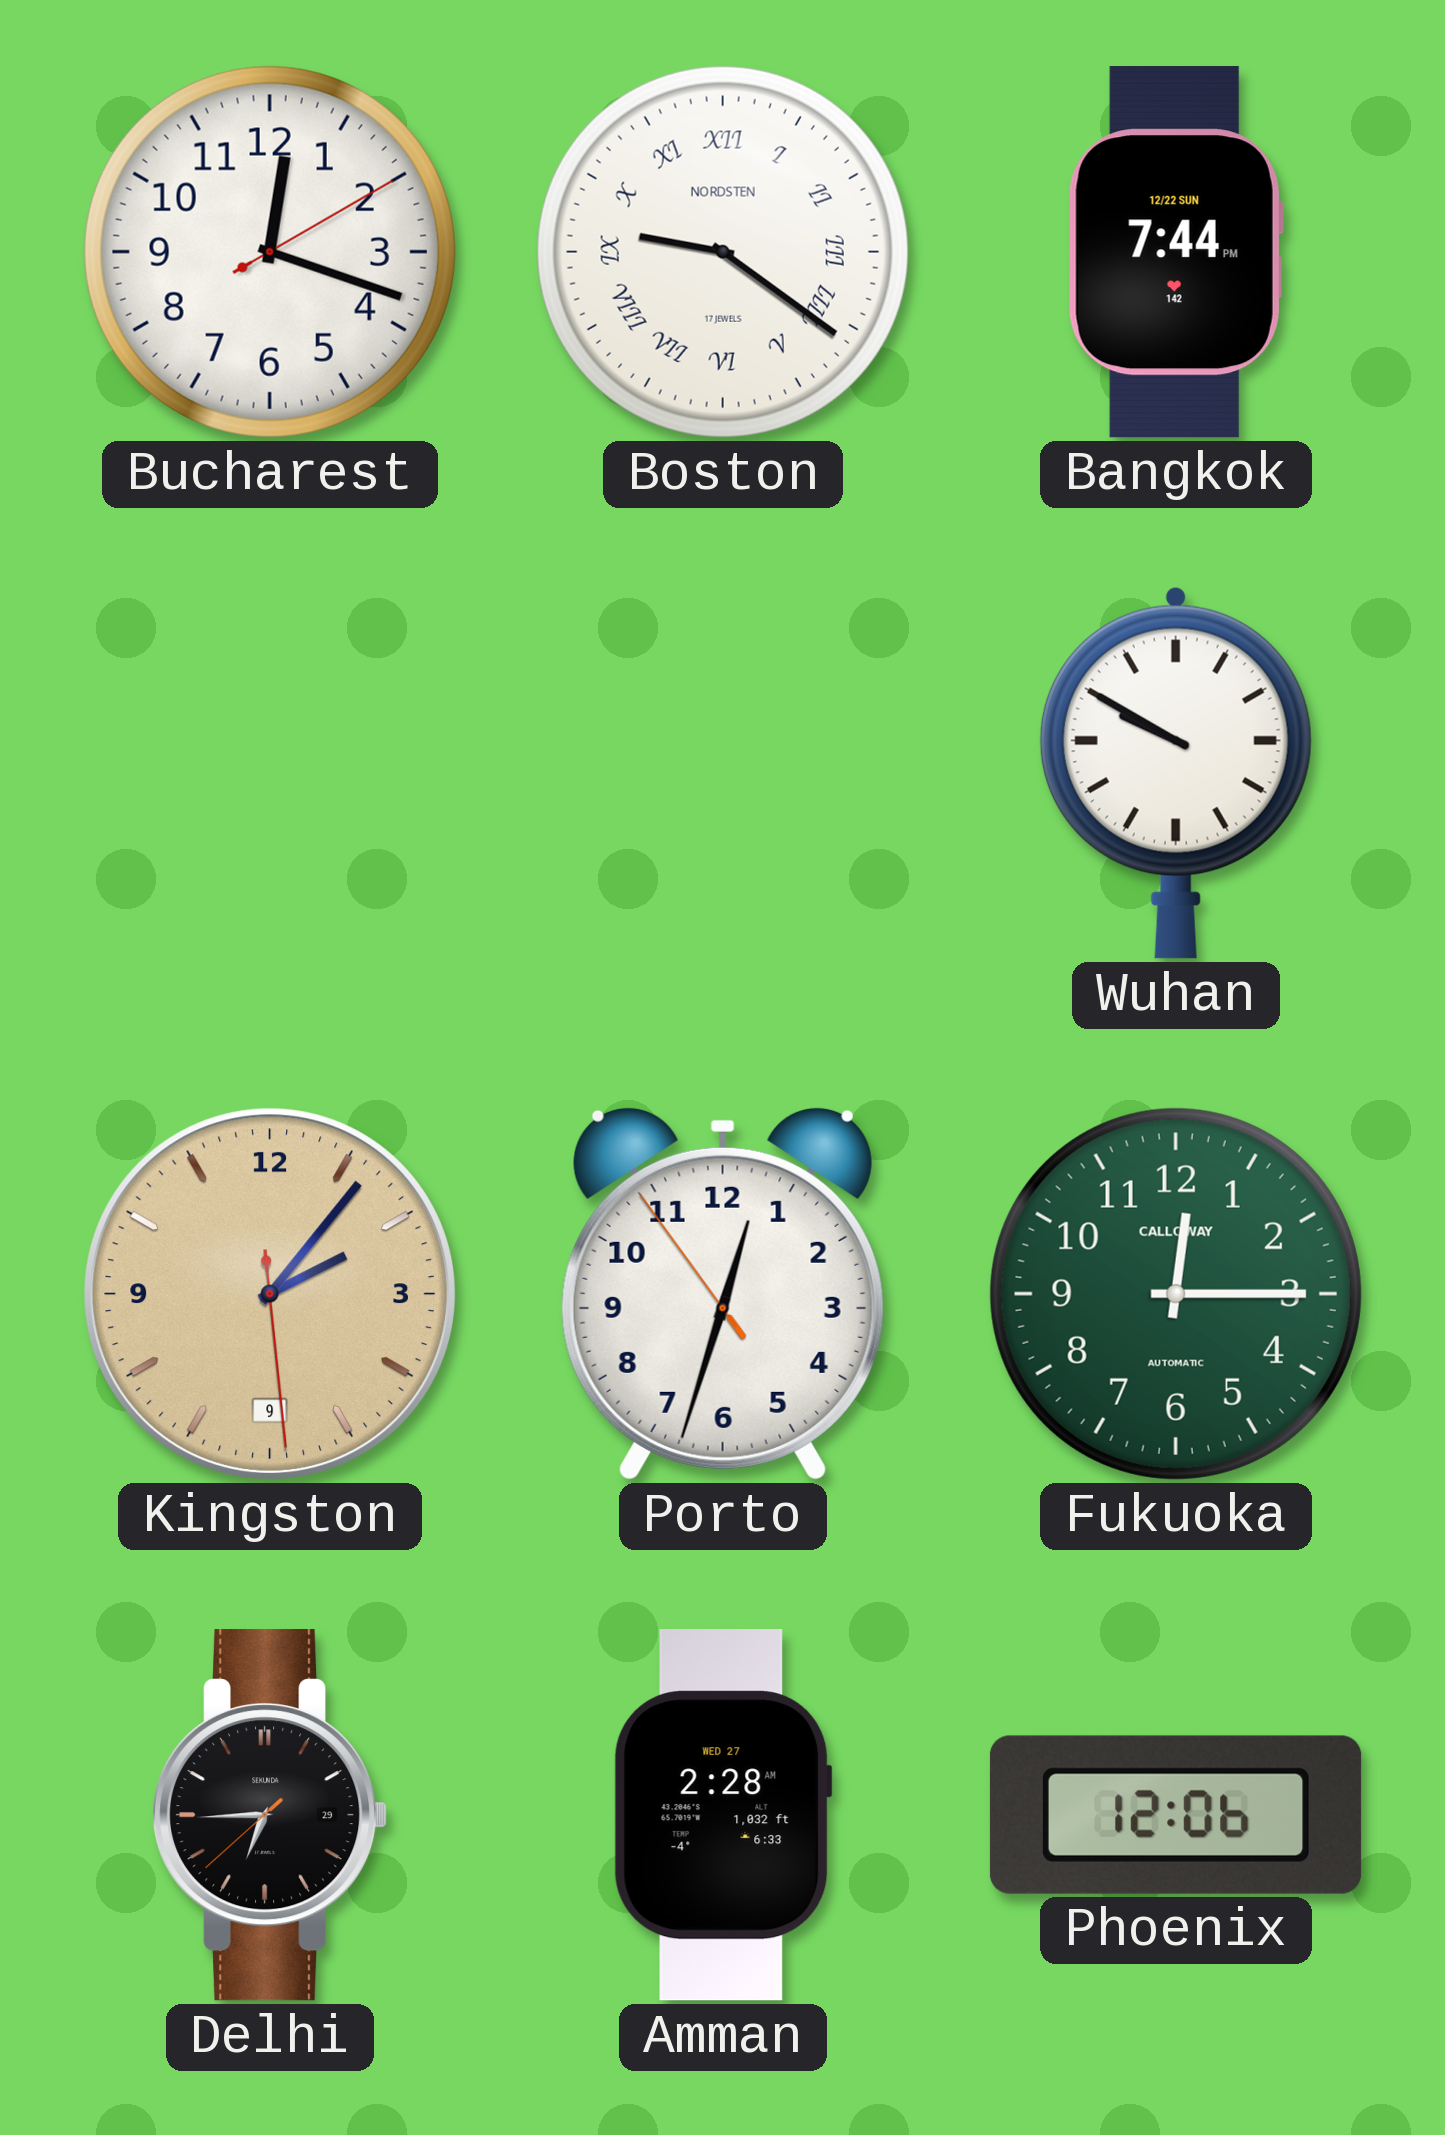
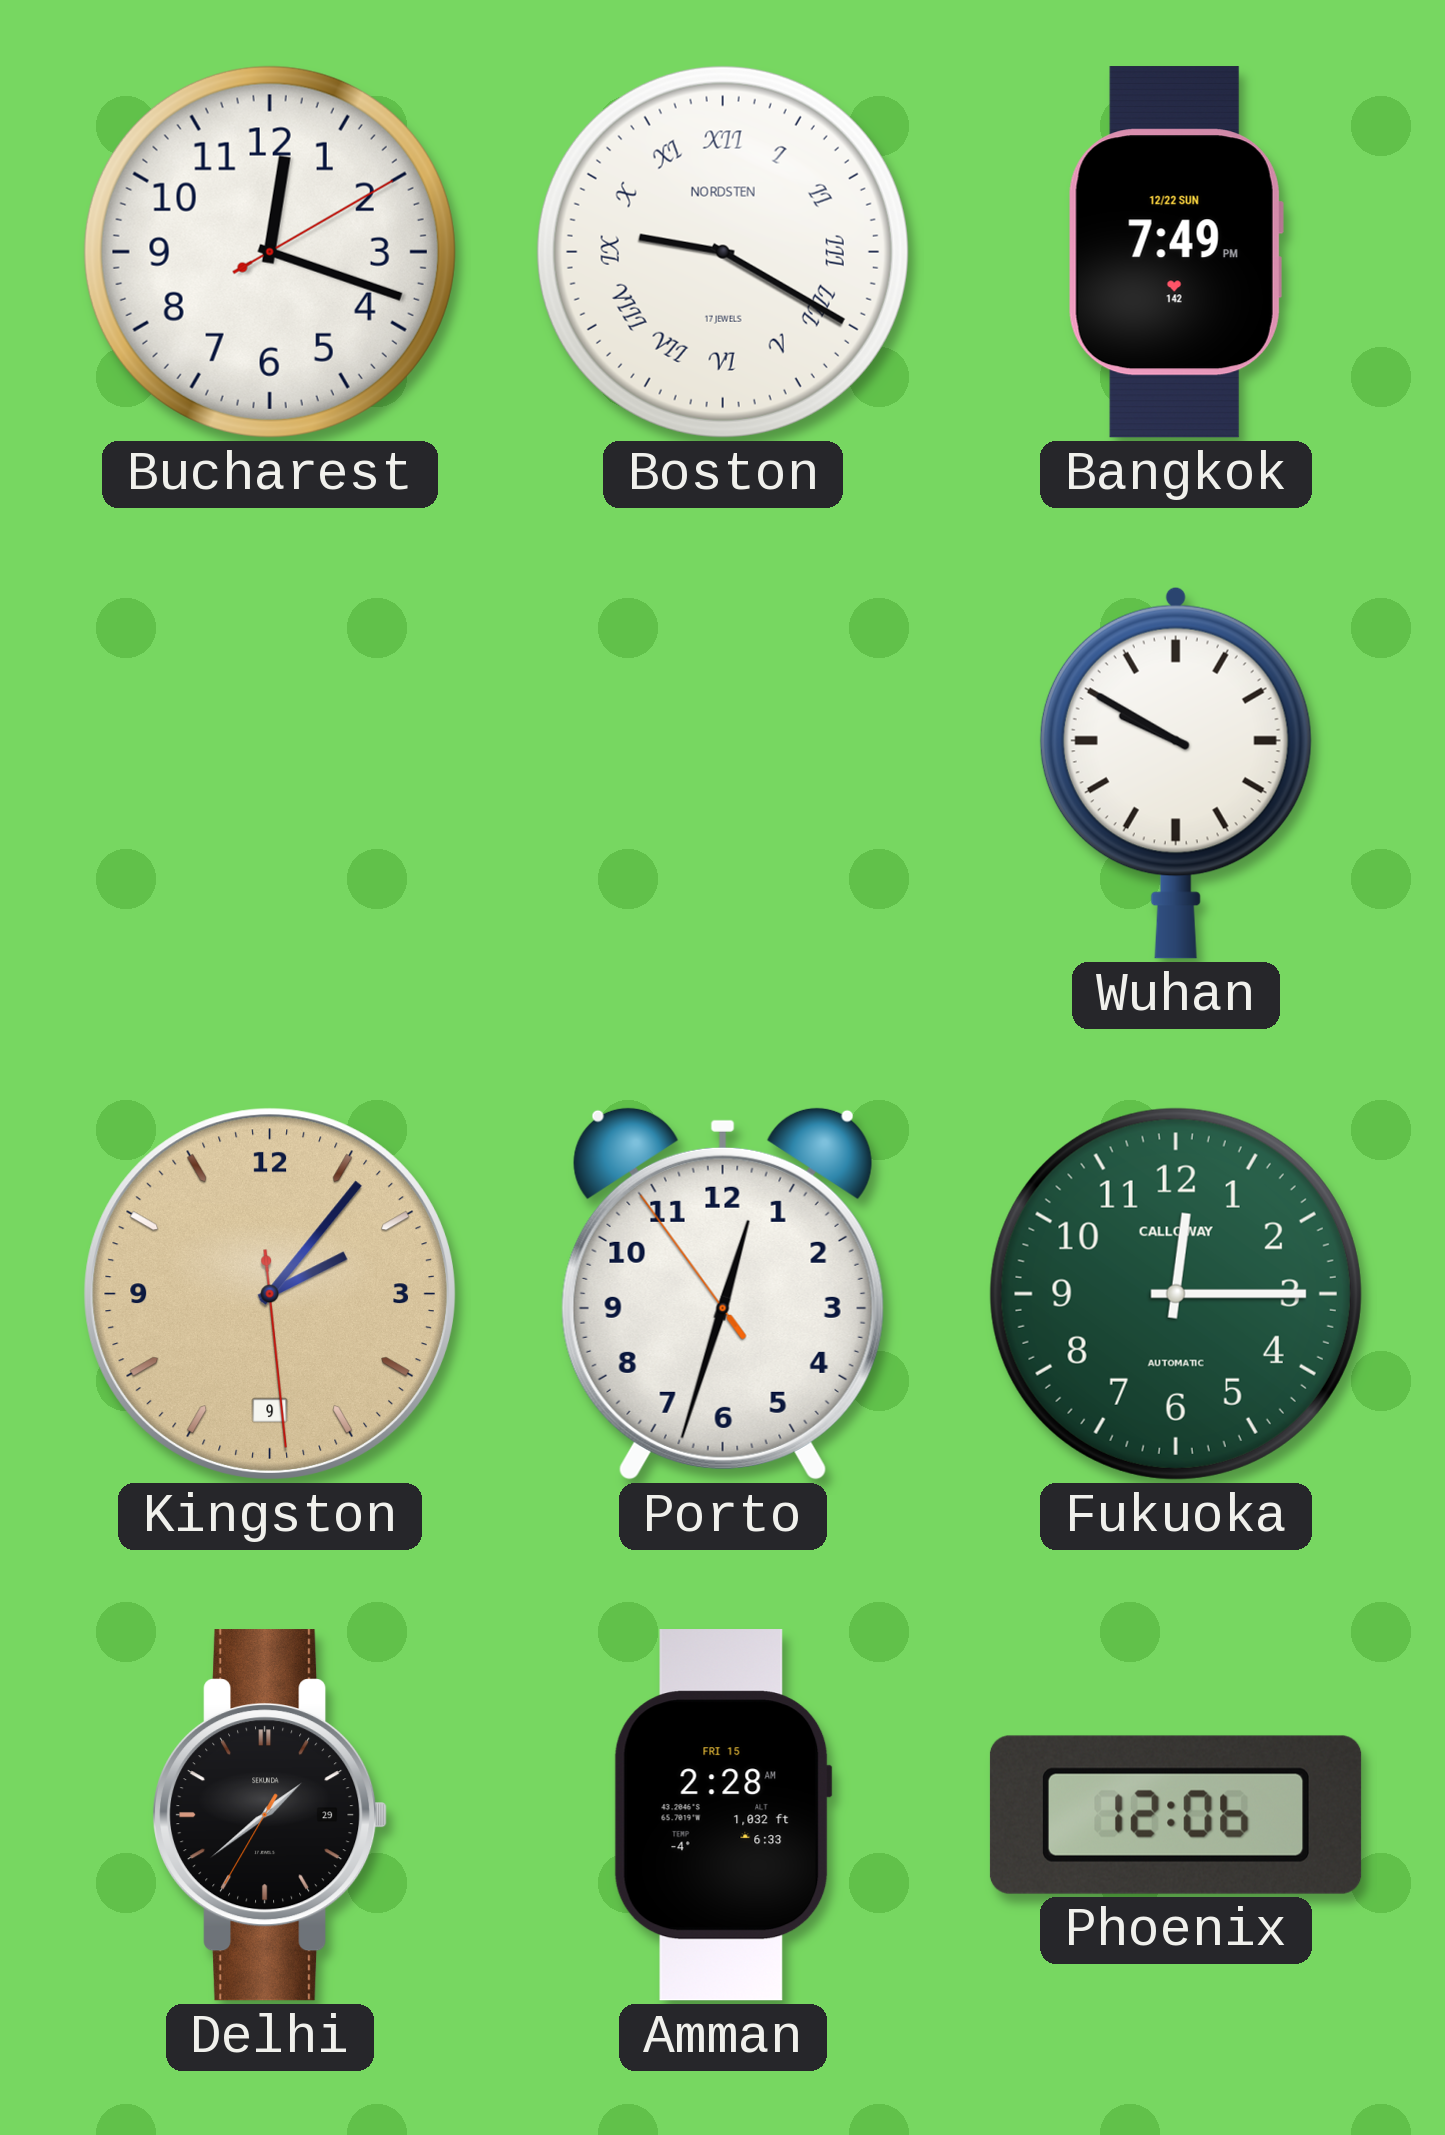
Boston: 9:21 -> 9:20
Bangkok: 7:44 -> 7:49
Delhi: 6:44 -> 1:38
Amman date: WED 27 -> FRI 15
